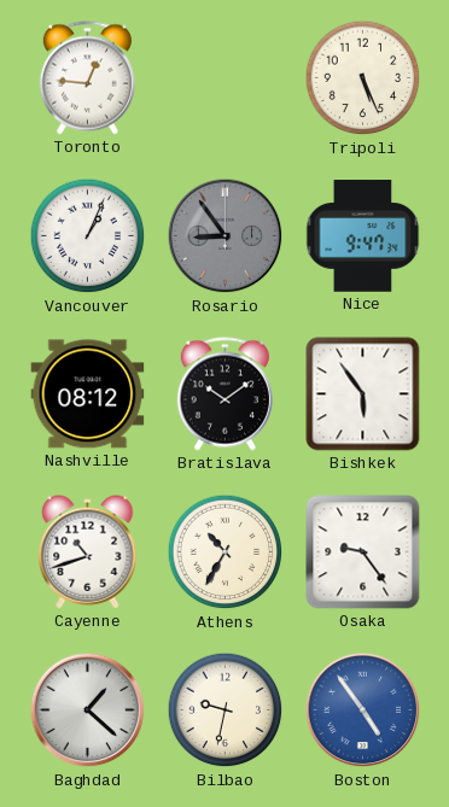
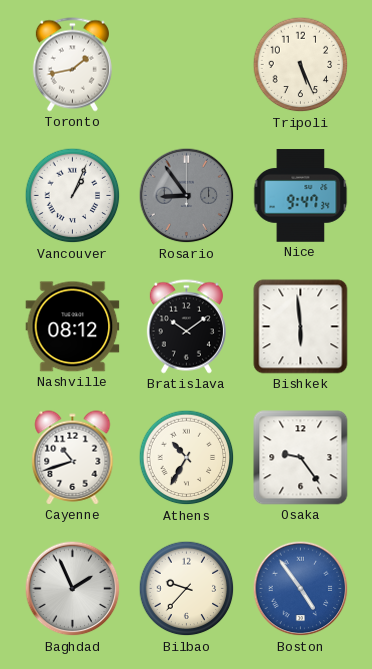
Toronto: 12:46 -> 1:43
Bishkek: 5:54 -> 5:59
Baghdad: 1:22 -> 1:56
Bilbao: 9:32 -> 9:37
